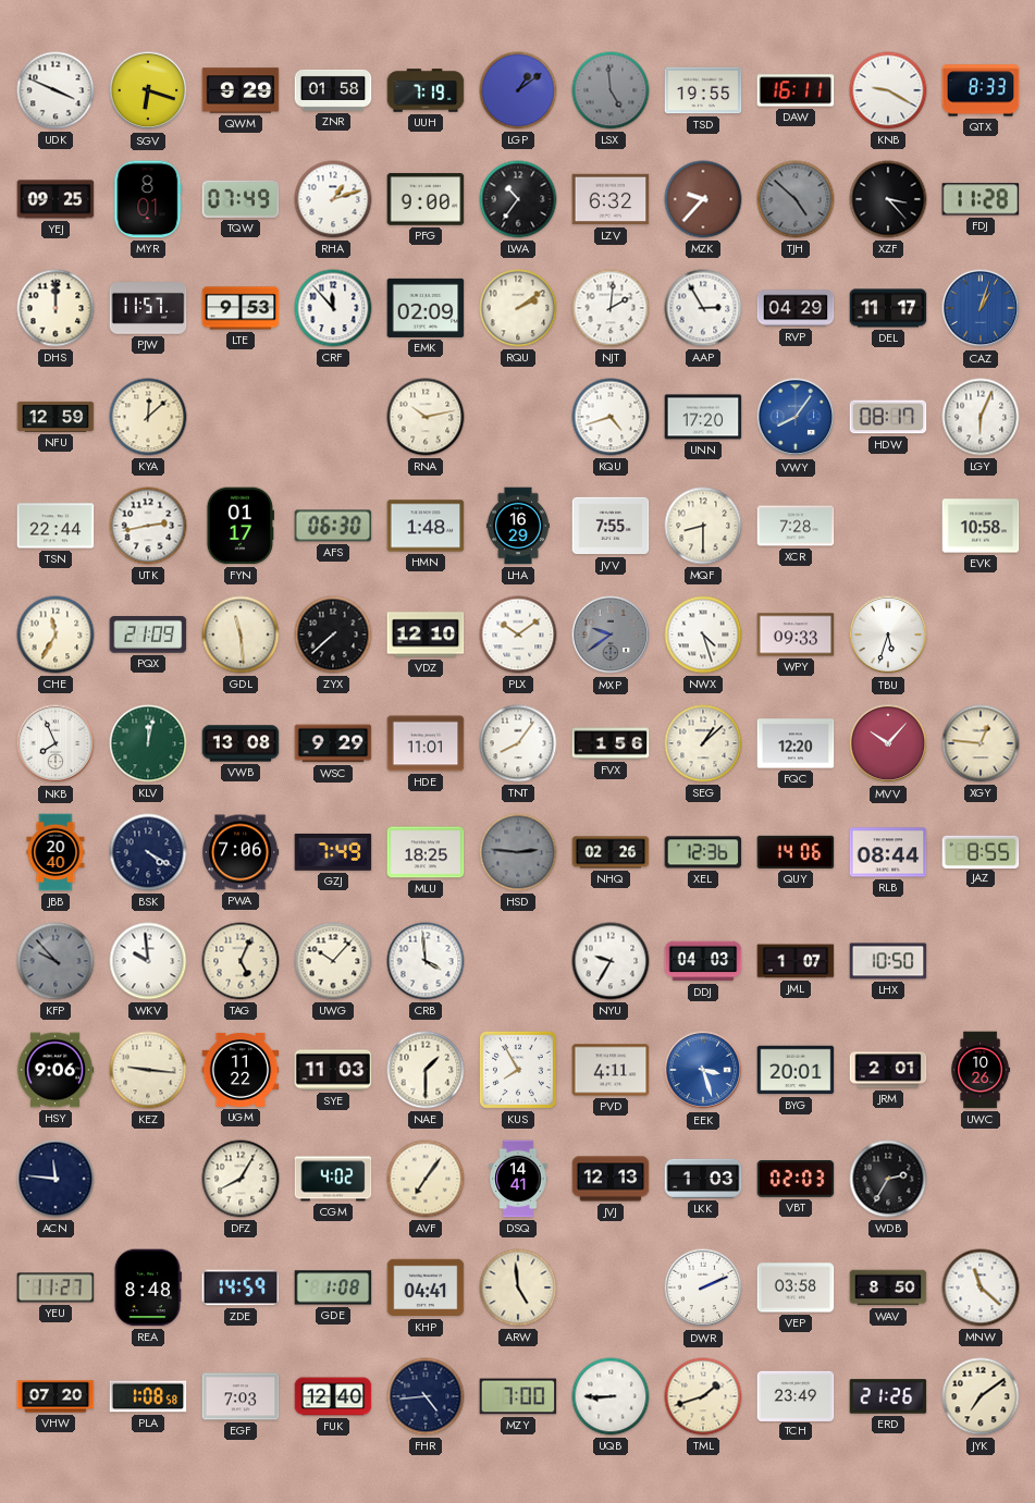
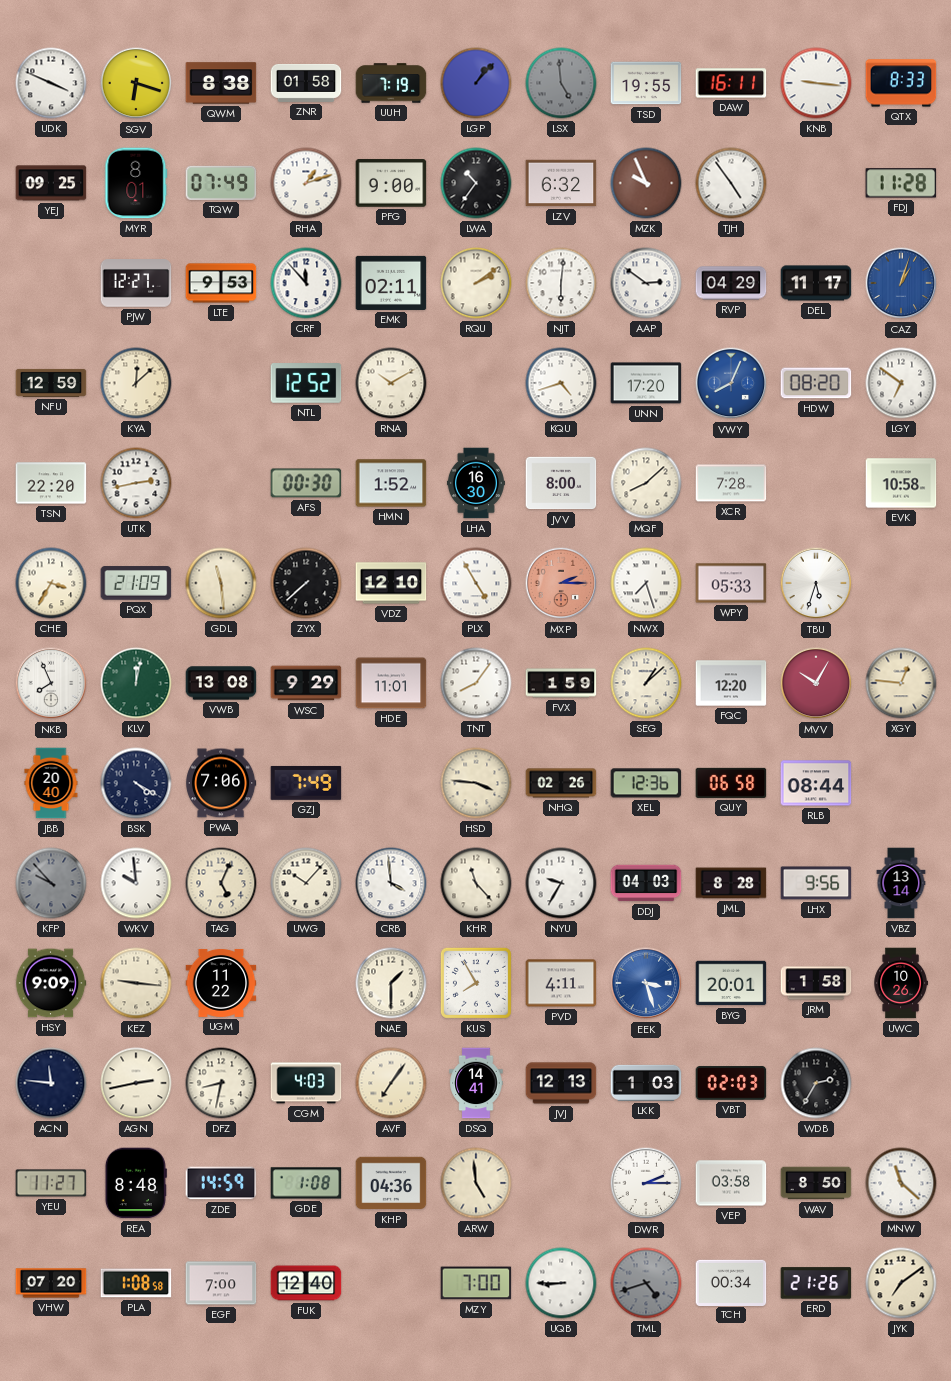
QWM: 9:29 -> 8:38
LGP: 1:09 -> 1:07
KNB: 9:20 -> 9:16
MZK: 9:37 -> 9:56
TJH: 4:52 -> 4:54
TJH dial: grey -> white
XZF: 3:23 -> none
DHS: 12:00 -> none
PJW: 11:57 -> 12:27
EMK: 02:09 -> 02:11
NJT: 2:01 -> 6:01
AAP: 2:55 -> 2:51
NTL: none -> 12:52
RNA: 10:13 -> 10:10
VWY: 8:06 -> 8:04
HDW: 08:17 -> 08:20
LGY: 6:04 -> 6:51
TSN: 22:44 -> 22:20
FYN: 01:17 -> none
AFS: 06:30 -> 00:30
HMN: 1:48 -> 1:52
LHA: 16:29 -> 16:30
JVV: 7:55 -> 8:00
MQF: 8:30 -> 8:08
CHE: 11:35 -> 3:35
PLX: 10:09 -> 4:55
MXP: 9:39 -> 2:15
MXP dial: grey -> salmon
NWX: 4:27 -> 7:27
WPY: 09:33 -> 05:33
FVX: 1:56 -> 1:59
MVV: 10:07 -> 10:05
MLU: 18:25 -> none
HSD: 2:46 -> 3:46
HSD dial: grey -> cream
QUY: 14:06 -> 06:58
JAZ: 8:55 -> none
KHR: none -> 11:23
JML: 1:07 -> 8:28
LHX: 10:50 -> 9:56
VBZ: none -> 13:14
HSY: 9:06 -> 9:09
SYE: 11:03 -> none
JRM: 2:01 -> 1:58
AGN: none -> 2:43
DFZ: 8:05 -> 8:32
CGM: 4:02 -> 4:03
KHP: 04:41 -> 04:36
DWR: 2:11 -> 2:15
EGF: 7:03 -> 7:00
FHR: 4:44 -> none
TML: 1:42 -> 4:42
TML dial: cream -> grey
TCH: 23:49 -> 00:34
